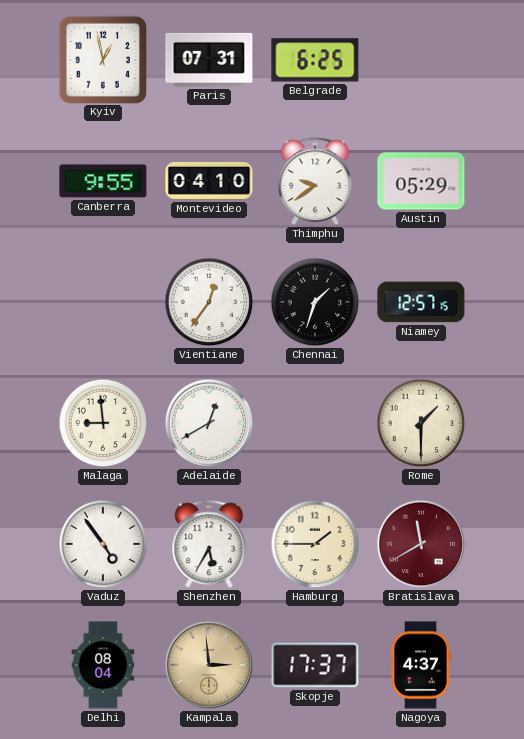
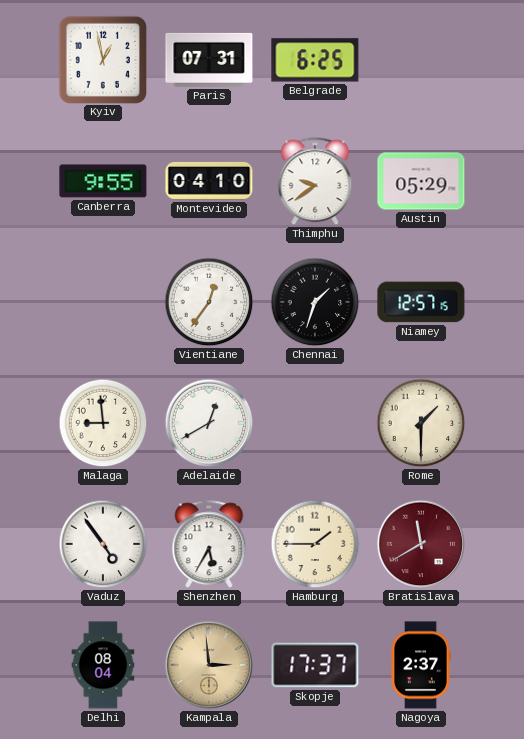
Nagoya: 4:37 -> 2:37
